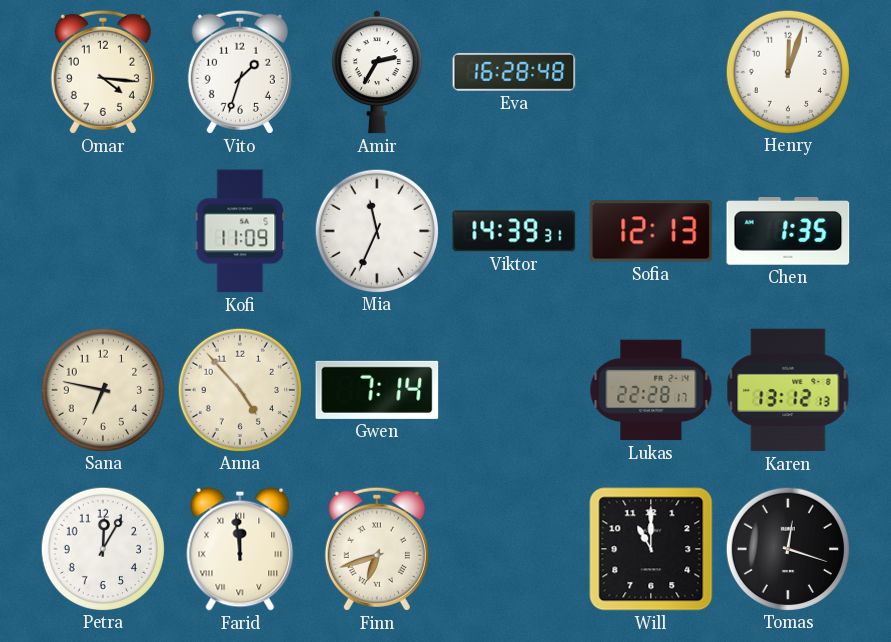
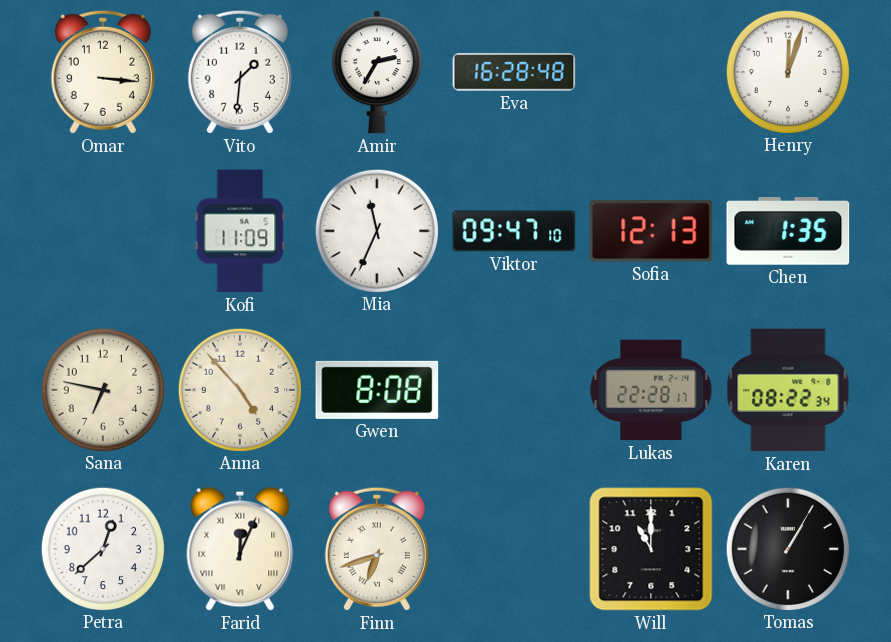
Omar: 4:16 -> 3:16
Vito: 1:33 -> 1:31
Viktor: 14:39 -> 09:47
Gwen: 7:14 -> 8:08
Karen: 13:12 -> 08:22
Petra: 12:05 -> 12:38
Farid: 11:59 -> 12:04
Tomas: 12:18 -> 1:05
